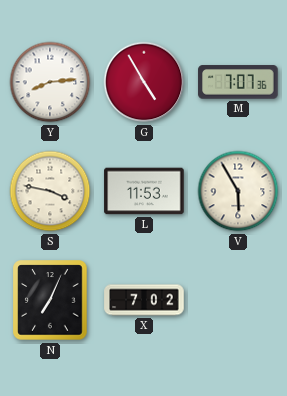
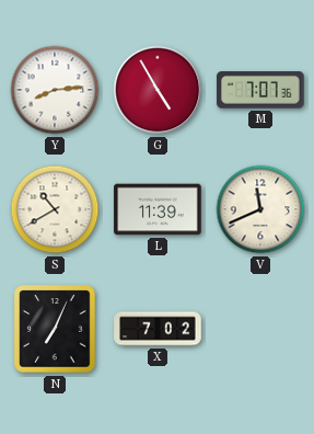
S: 3:47 -> 10:40
L: 11:53 -> 11:39
V: 5:55 -> 11:41
